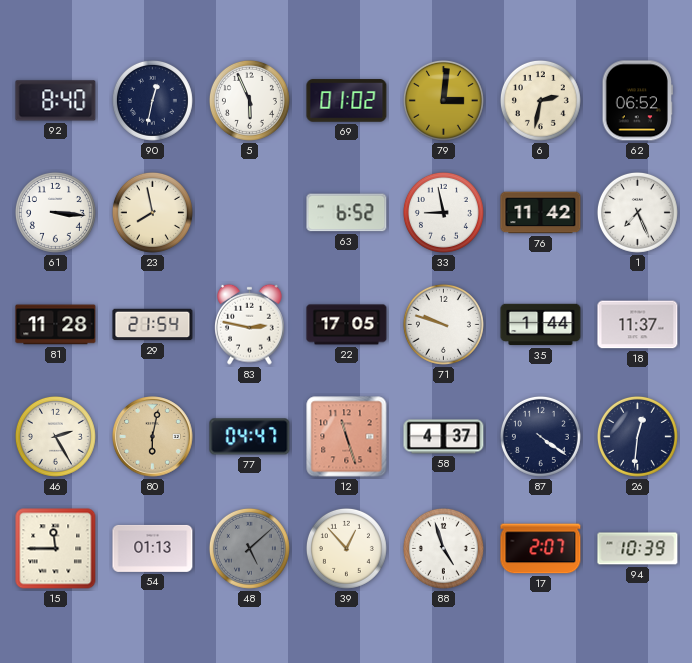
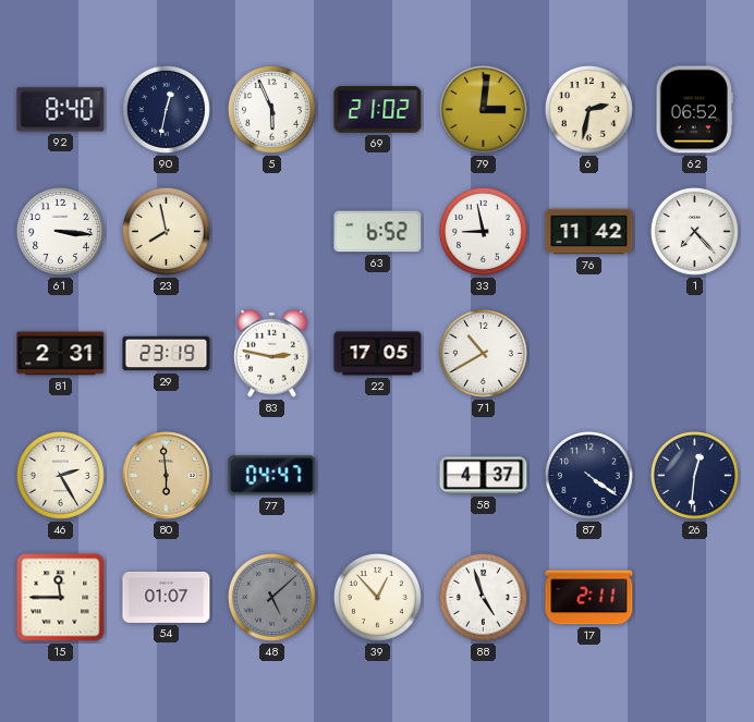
69: 01:02 -> 21:02
1: 7:26 -> 7:23
81: 11:28 -> 2:31
29: 21:54 -> 23:19
71: 9:48 -> 10:40
35: 1:44 -> none
18: 11:37 -> none
80: 6:02 -> 5:59
12: 11:27 -> none
54: 01:13 -> 01:07
17: 2:07 -> 2:11
94: 10:39 -> none
